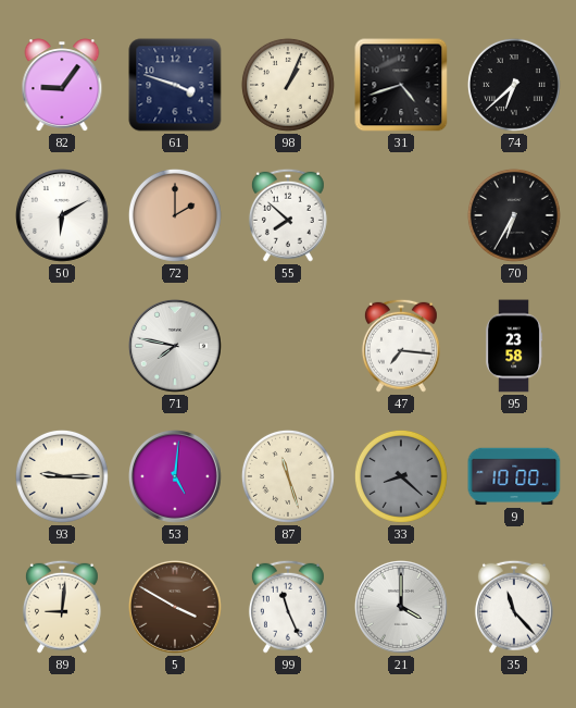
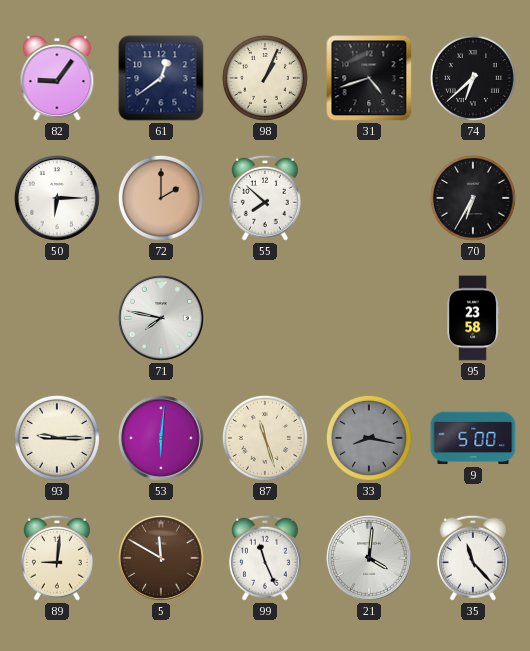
61: 3:48 -> 12:39
50: 6:10 -> 6:15
47: 7:16 -> none
53: 5:01 -> 6:01
33: 8:22 -> 8:17
9: 10:00 -> 5:00
5: 3:50 -> 11:50
21: 4:00 -> 4:01
